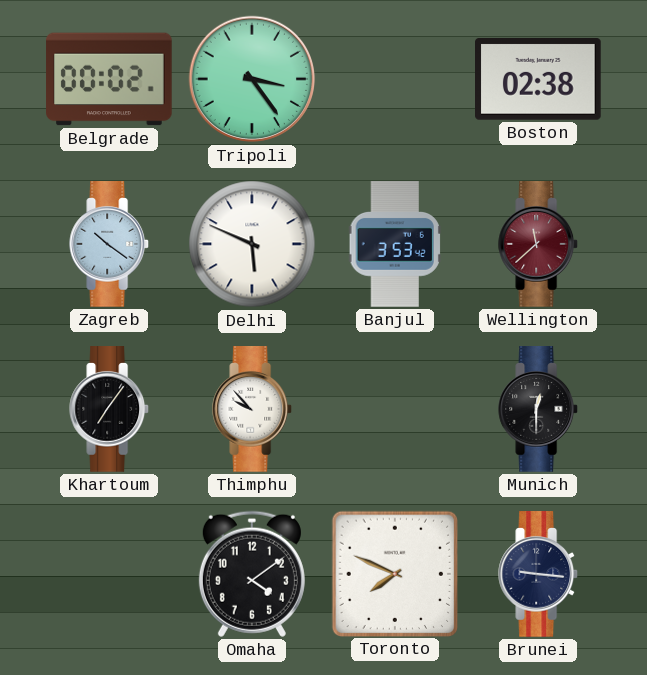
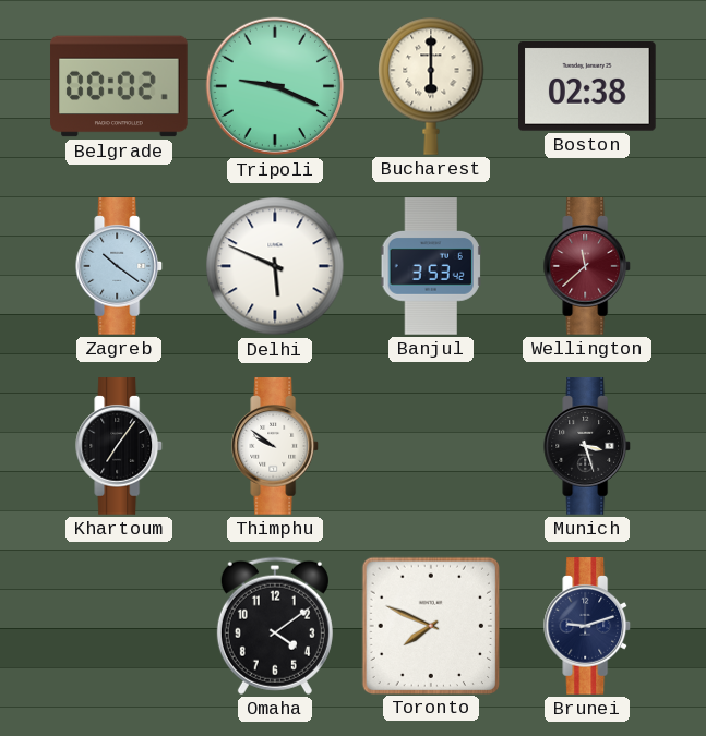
Tripoli: 3:24 -> 9:19
Bucharest: none -> 6:00
Thimphu: 9:53 -> 9:51
Munich: 12:30 -> 3:27
Brunei: 9:16 -> 9:12
